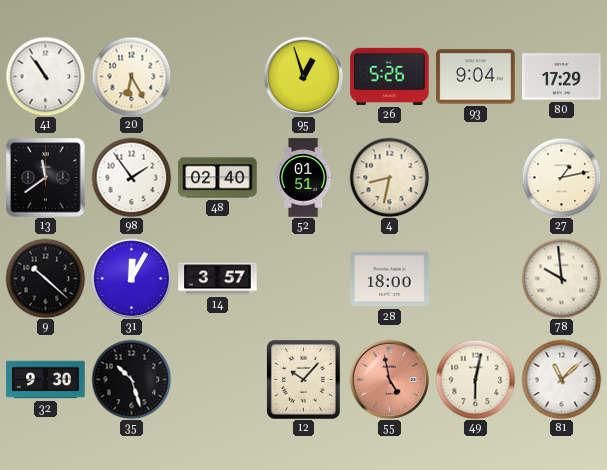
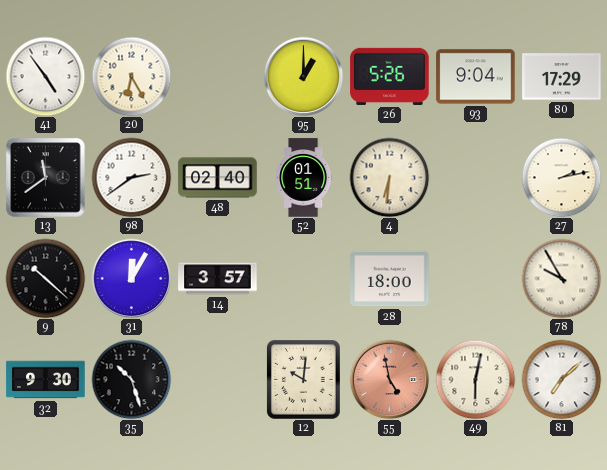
41: 10:54 -> 4:54
95: 12:57 -> 1:00
98: 1:54 -> 2:39
4: 8:32 -> 6:31
27: 1:13 -> 2:13
78: 9:59 -> 9:55
12: 10:07 -> 10:01
81: 11:08 -> 7:08
